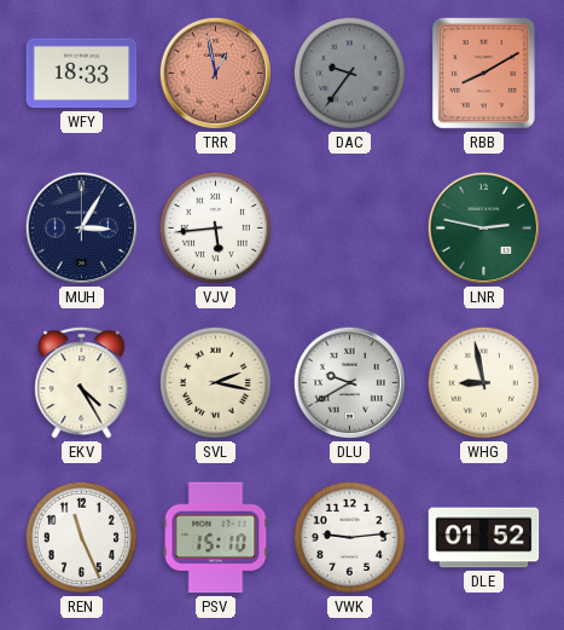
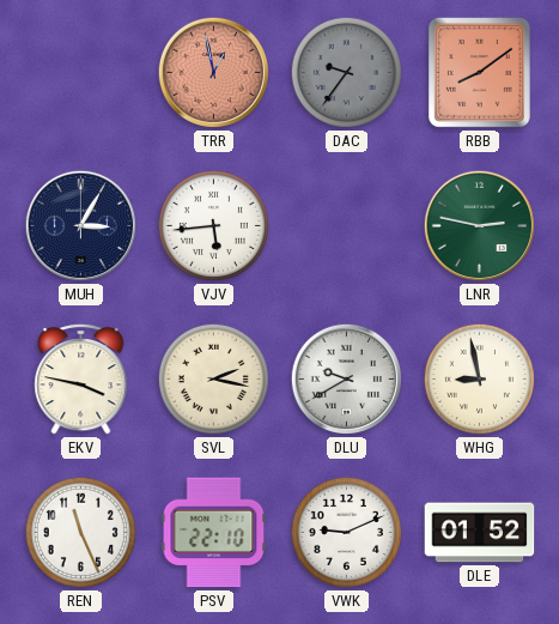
WFY: 18:33 -> none
RBB: 8:10 -> 8:09
EKV: 4:25 -> 3:47
PSV: 15:10 -> 22:10
VWK: 9:14 -> 9:11
